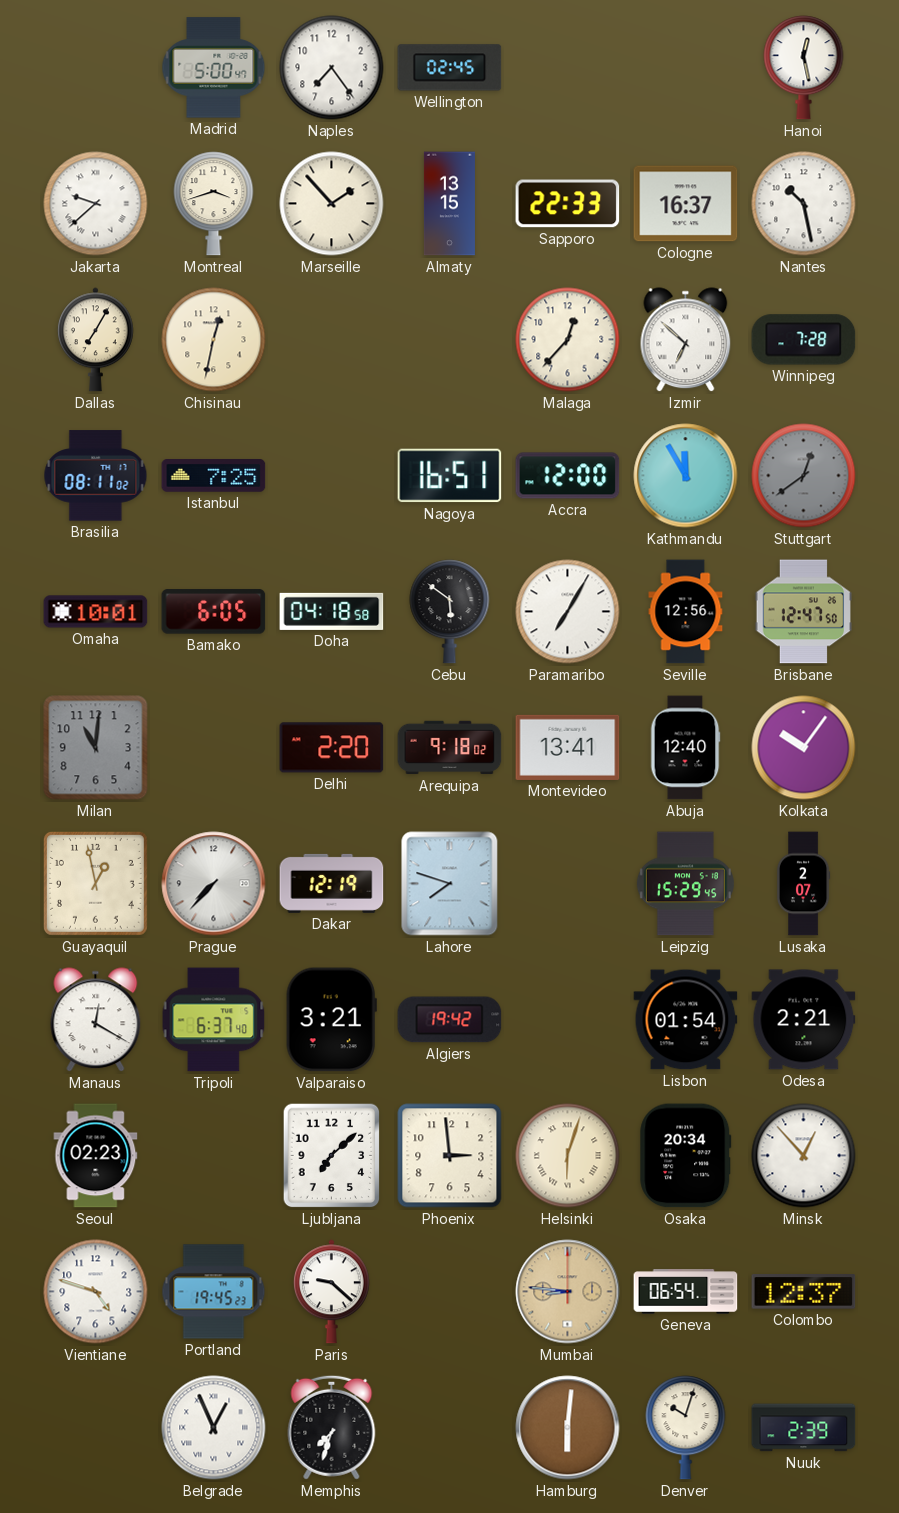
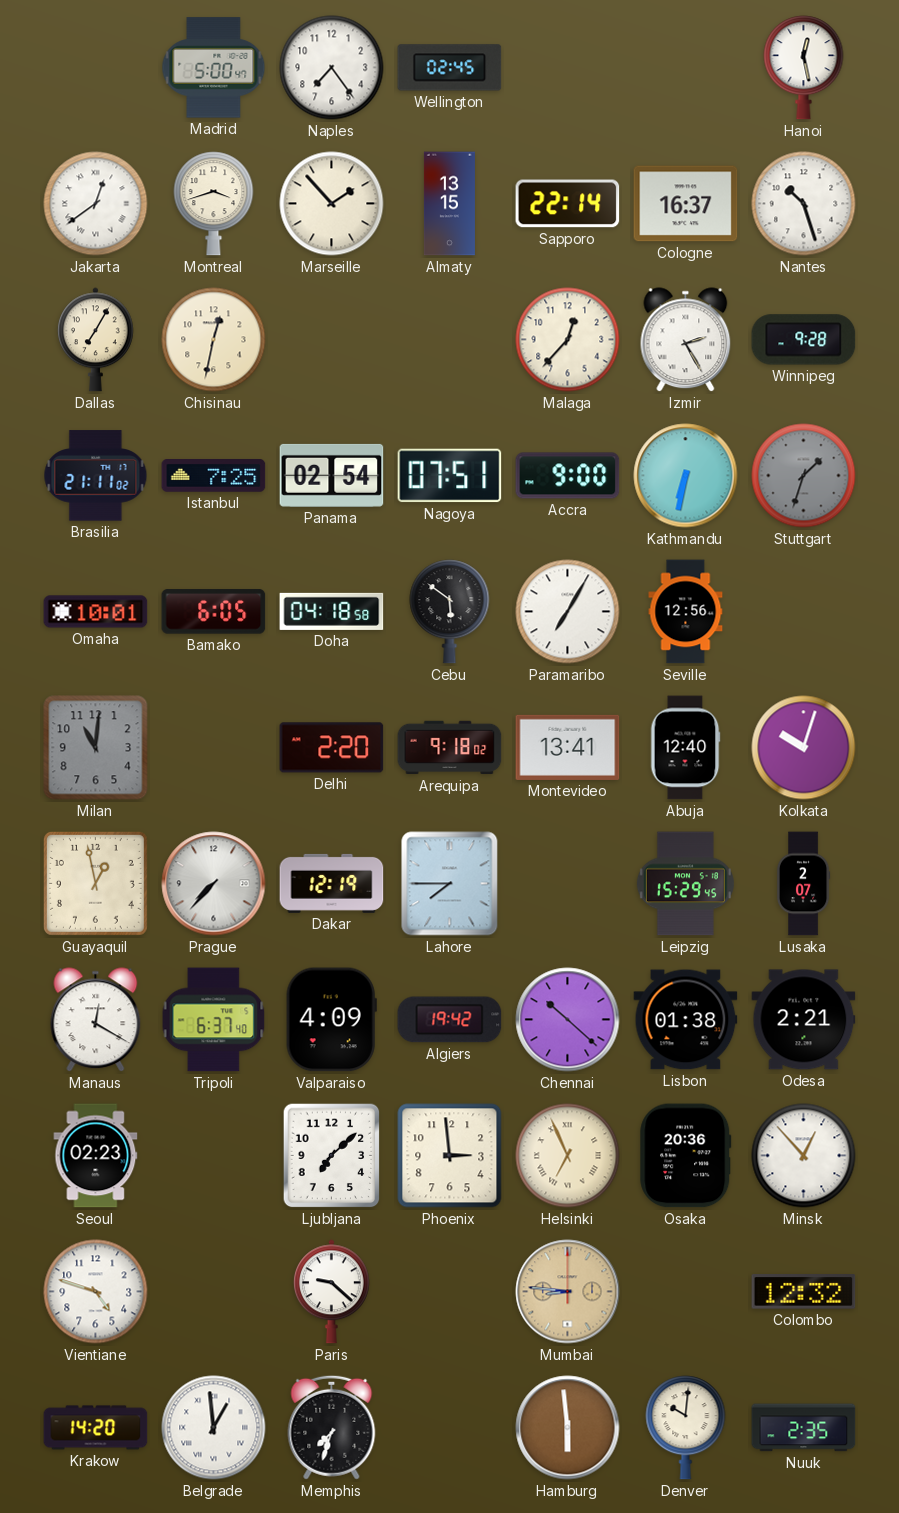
Jakarta: 9:38 -> 12:39
Sapporo: 22:33 -> 22:14
Nantes: 10:28 -> 10:27
Izmir: 6:52 -> 2:25
Winnipeg: 7:28 -> 9:28
Brasilia: 08:11 -> 21:11
Panama: none -> 02:54
Nagoya: 16:51 -> 07:51
Accra: 12:00 -> 9:00
Kathmandu: 11:55 -> 6:32
Stuttgart: 12:39 -> 1:33
Brisbane: 12:47 -> none
Kolkata: 10:06 -> 10:03
Lahore: 7:48 -> 7:45
Valparaiso: 3:21 -> 4:09
Chennai: none -> 10:22
Lisbon: 01:54 -> 01:38
Helsinki: 6:03 -> 6:56
Osaka: 20:34 -> 20:36
Portland: 19:45 -> none
Geneva: 06:54 -> none
Colombo: 12:37 -> 12:32
Krakow: none -> 14:20
Belgrade: 12:56 -> 12:59
Hamburg: 6:01 -> 5:59
Denver: 10:03 -> 10:01
Nuuk: 2:39 -> 2:35
